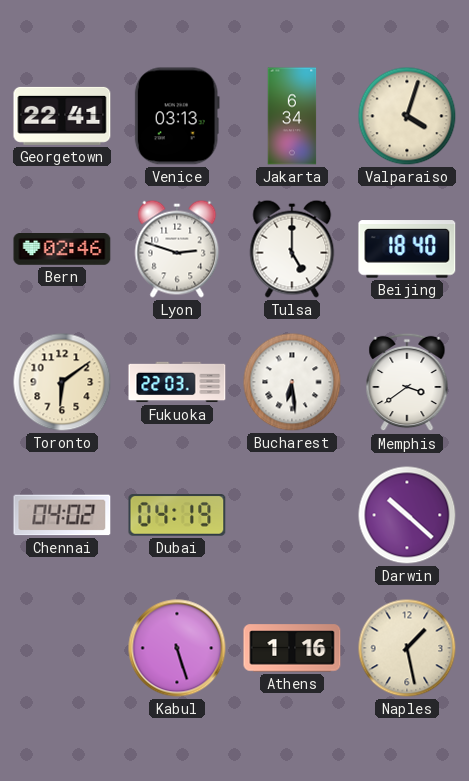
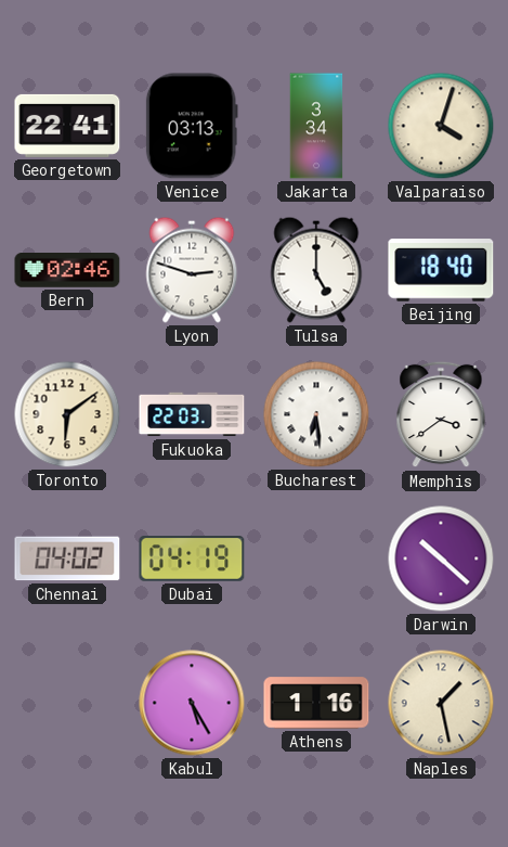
Jakarta: 6:34 -> 3:34
Kabul: 5:27 -> 5:25
